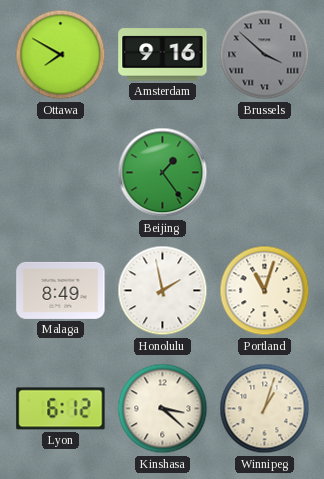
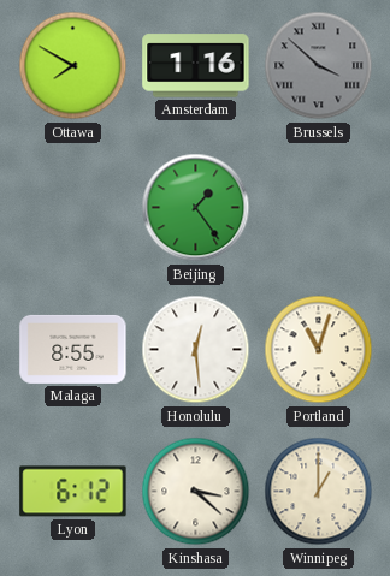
Amsterdam: 9:16 -> 1:16
Malaga: 8:49 -> 8:55
Honolulu: 1:58 -> 12:29
Winnipeg: 1:03 -> 1:00
